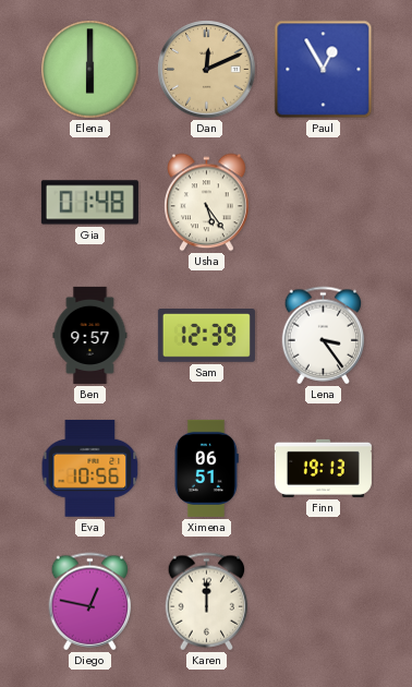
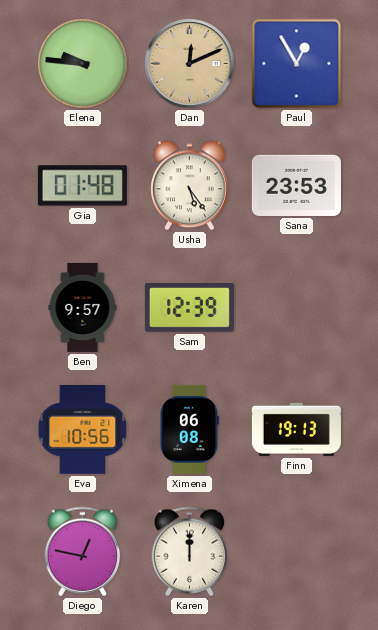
Elena: 6:00 -> 9:46
Sana: none -> 23:53
Lena: 3:24 -> none
Ximena: 06:51 -> 06:08
